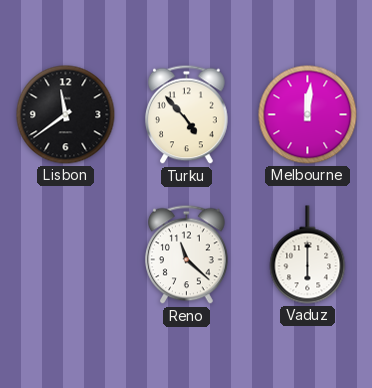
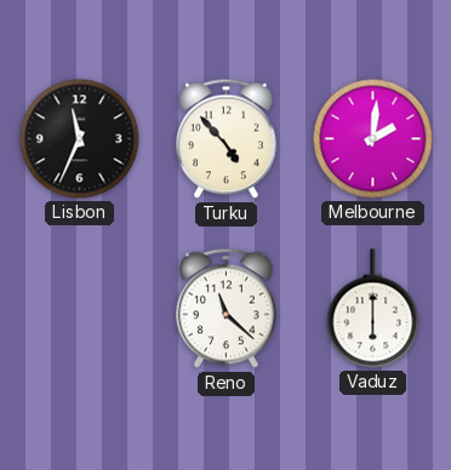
Lisbon: 11:39 -> 11:34
Melbourne: 12:01 -> 2:01
